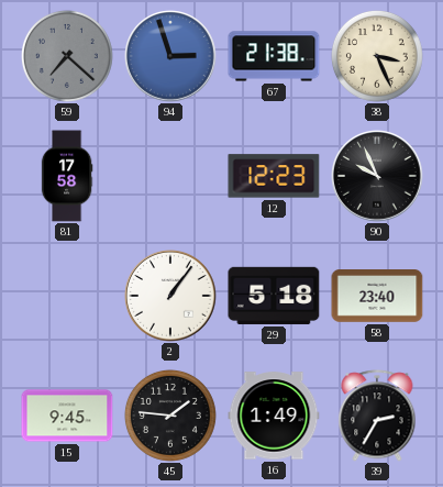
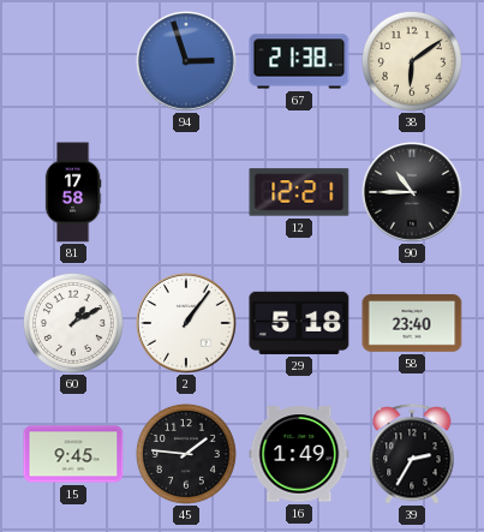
59: 7:22 -> none
38: 3:26 -> 6:09
12: 12:23 -> 12:21
90: 9:56 -> 10:45
60: none -> 1:10
